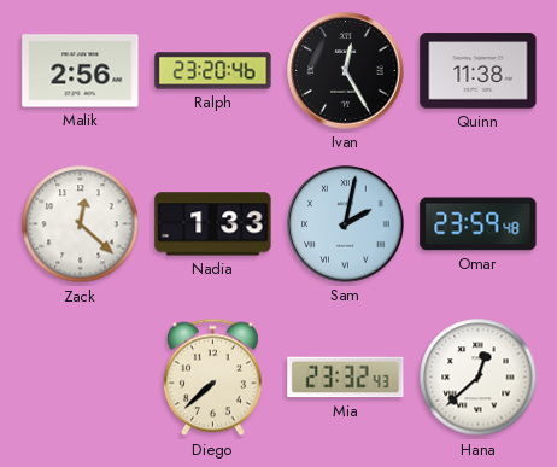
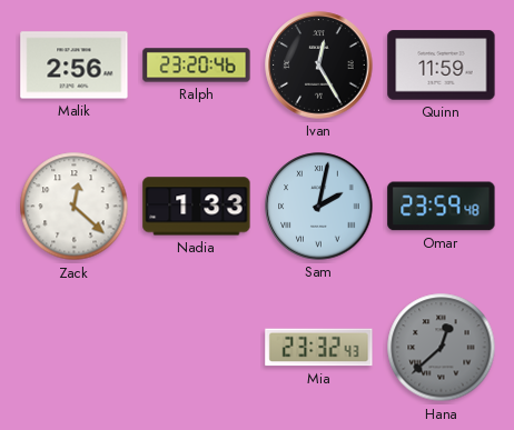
Quinn: 11:38 -> 11:59
Diego: 7:38 -> none
Hana dial: white -> grey
